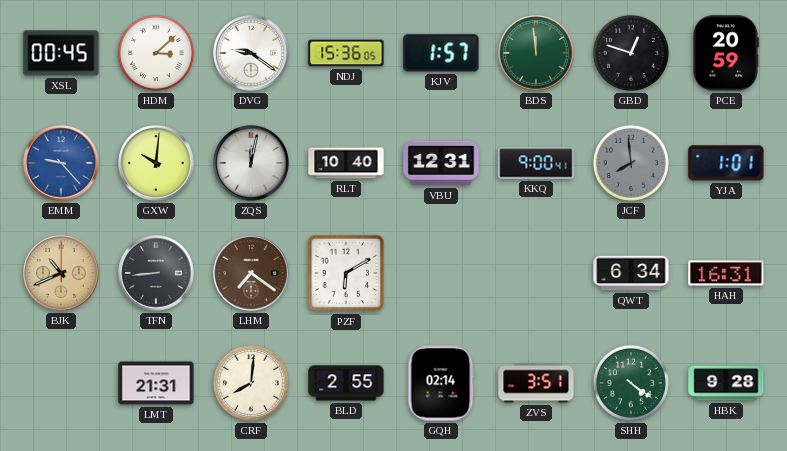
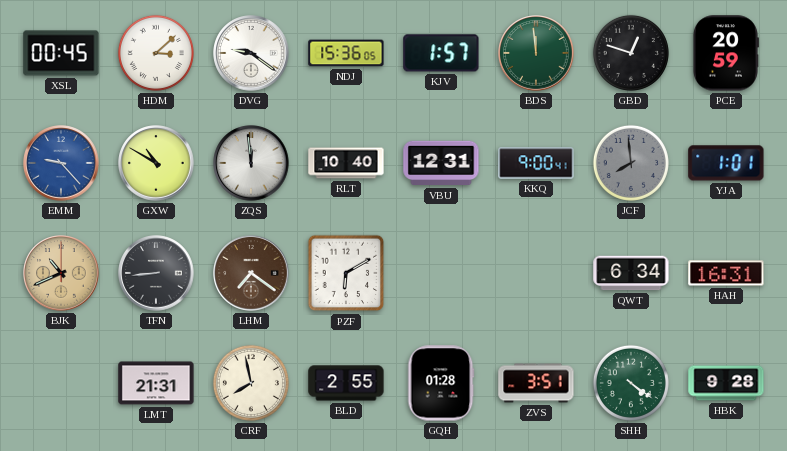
GXW: 10:01 -> 10:50
ZQS: 12:02 -> 11:59
CRF: 8:01 -> 7:58
GQH: 02:14 -> 01:28
